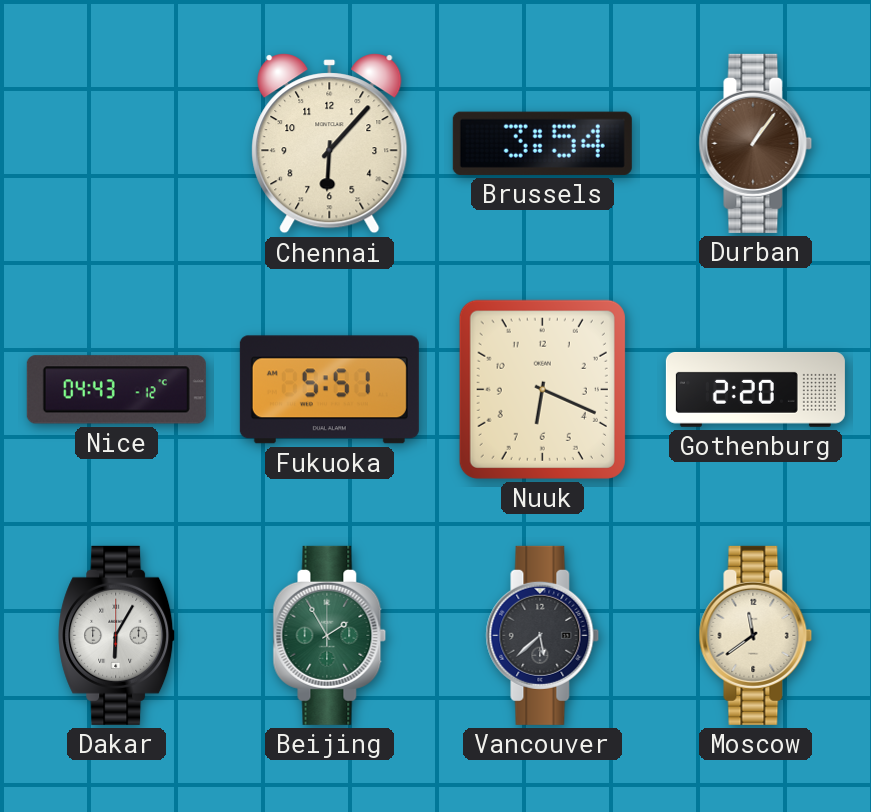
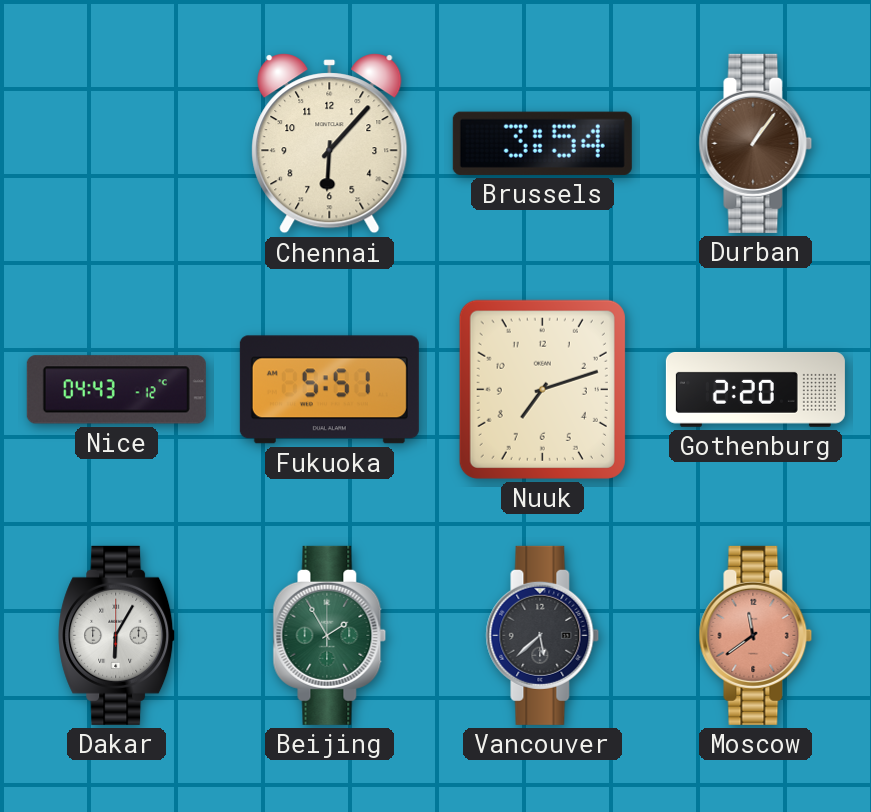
Nuuk: 6:19 -> 7:12
Moscow dial: cream -> salmon
